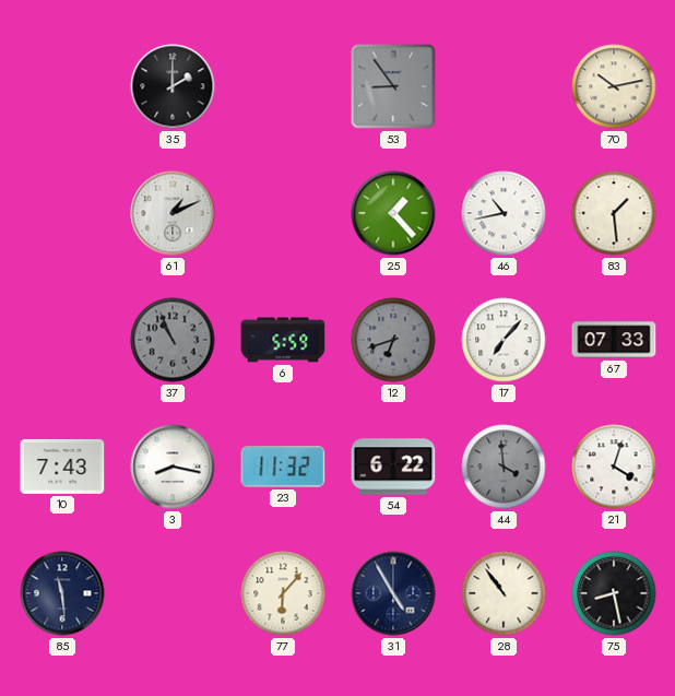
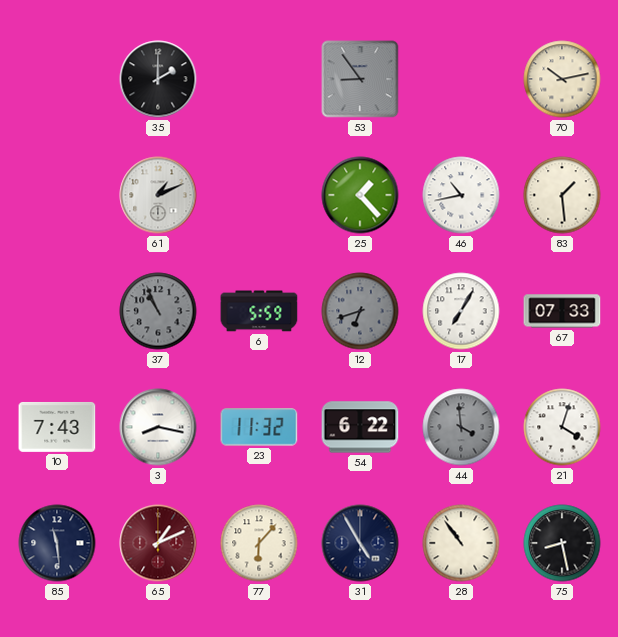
17: 7:07 -> 7:05
65: none -> 1:11
